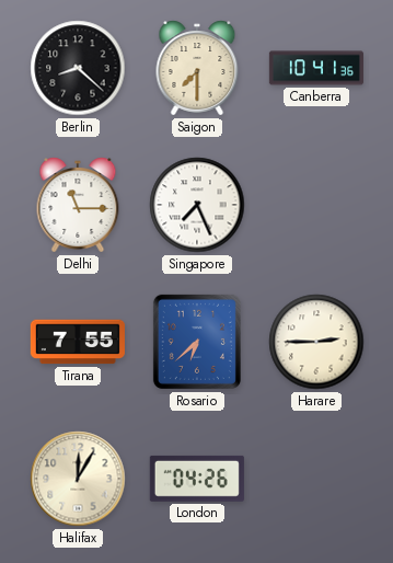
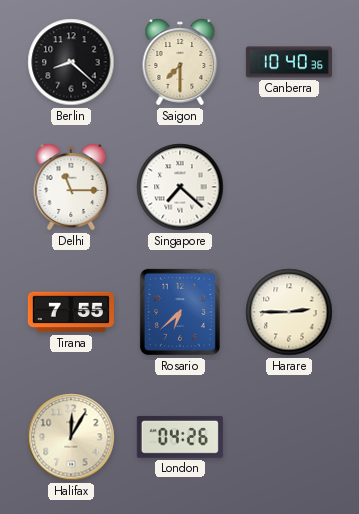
Canberra: 10:41 -> 10:40
Singapore: 7:26 -> 7:22
